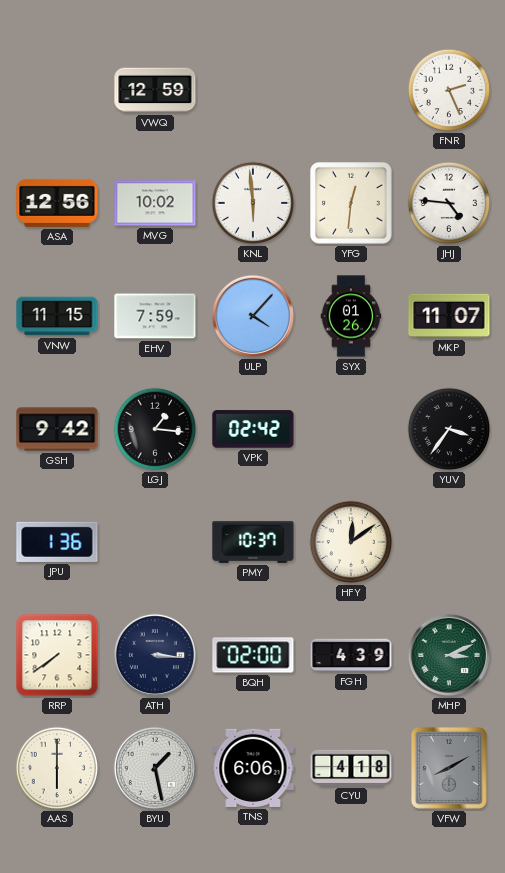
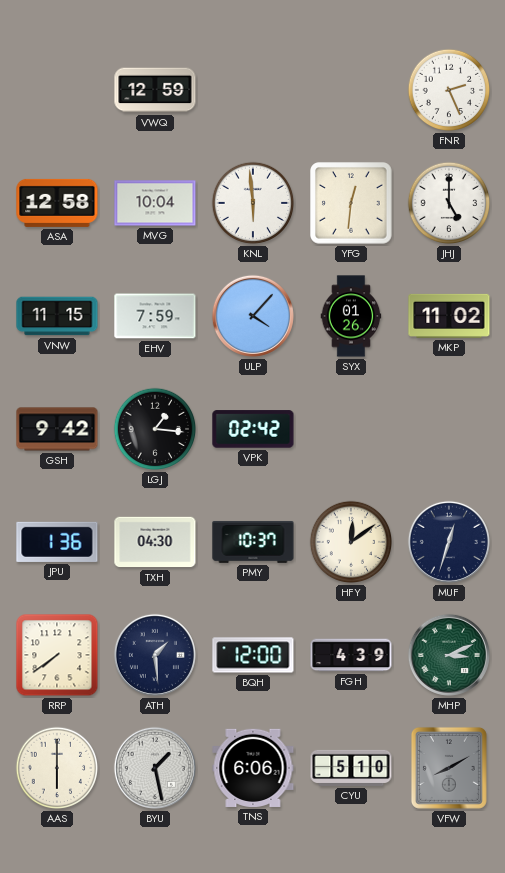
ASA: 12:56 -> 12:58
MVG: 10:02 -> 10:04
JHJ: 4:46 -> 5:00
MKP: 11:07 -> 11:02
YUV: 3:36 -> none
TXH: none -> 04:30
MUF: none -> 12:33
ATH: 3:16 -> 1:29
BQH: 02:00 -> 12:00
CYU: 4:18 -> 5:10
